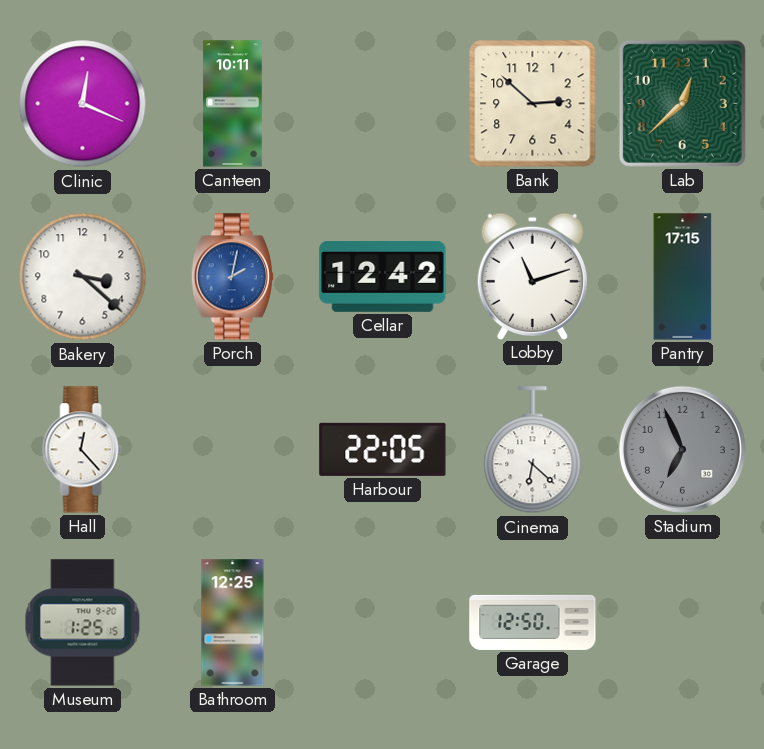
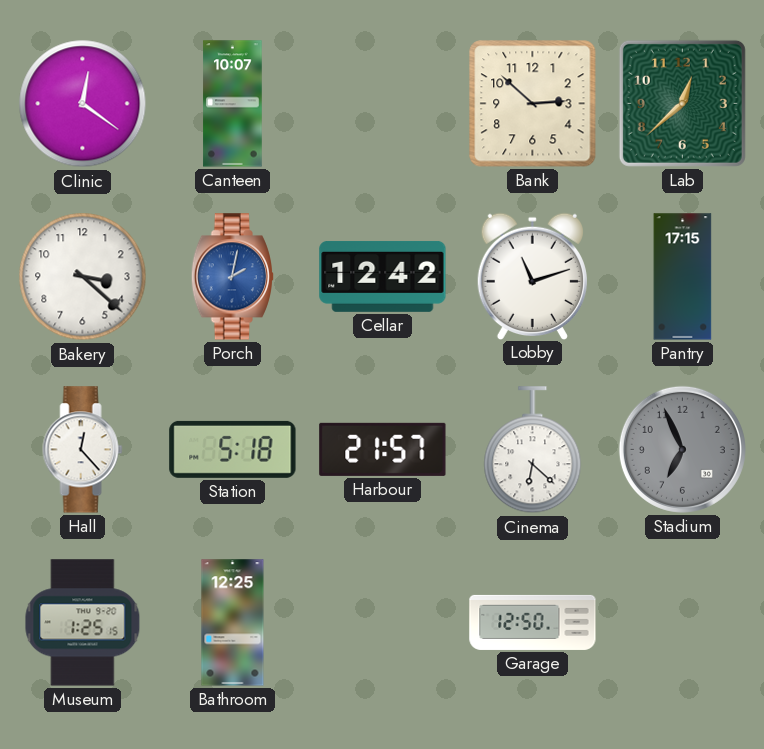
Clinic: 12:19 -> 12:21
Canteen: 10:11 -> 10:07
Station: none -> 5:18
Harbour: 22:05 -> 21:57
